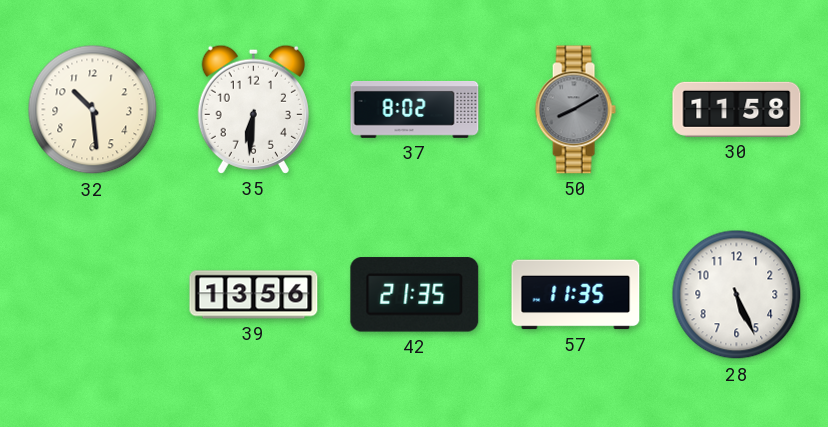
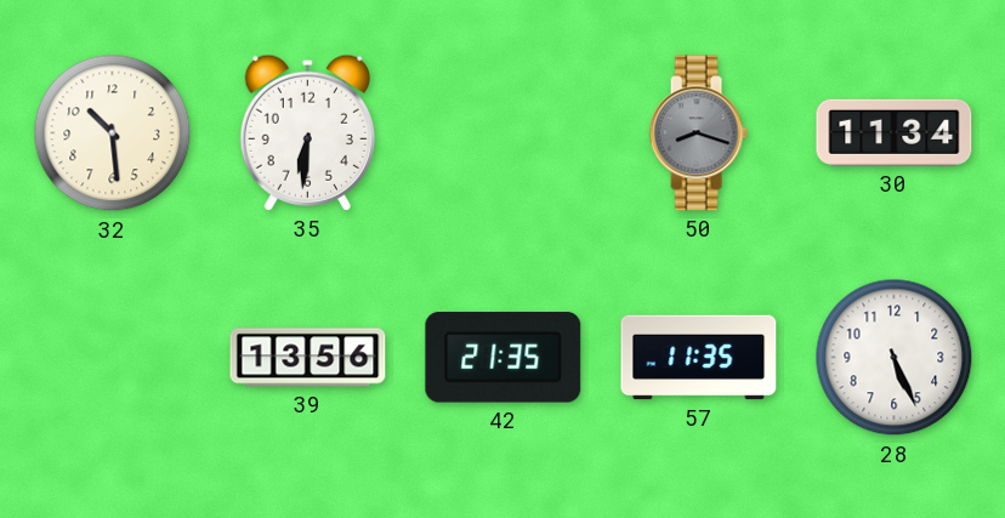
37: 8:02 -> none
50: 8:10 -> 8:18
30: 11:58 -> 11:34
